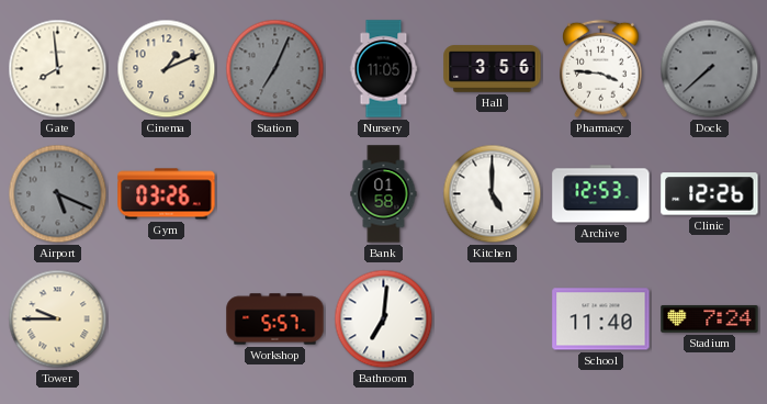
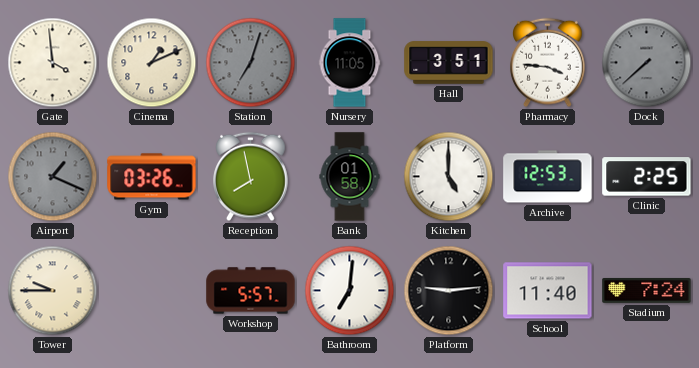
Gate: 7:59 -> 3:59
Station: 7:04 -> 7:03
Hall: 3:56 -> 3:51
Airport: 5:19 -> 1:19
Reception: none -> 7:58
Clinic: 12:26 -> 2:25
Platform: none -> 9:14
